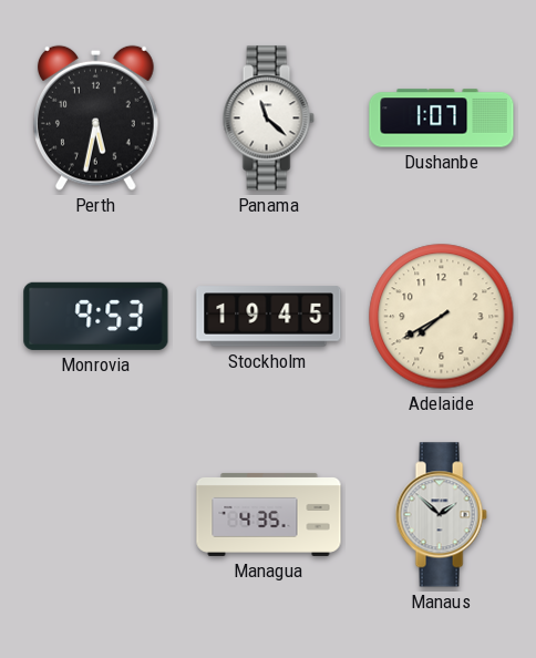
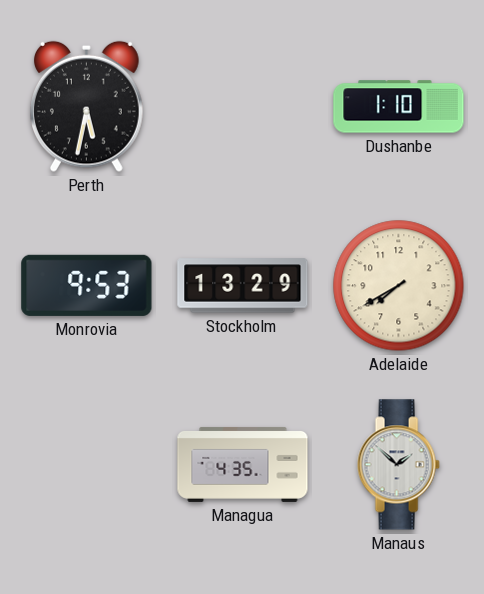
Panama: 11:22 -> none
Dushanbe: 1:07 -> 1:10
Stockholm: 19:45 -> 13:29
